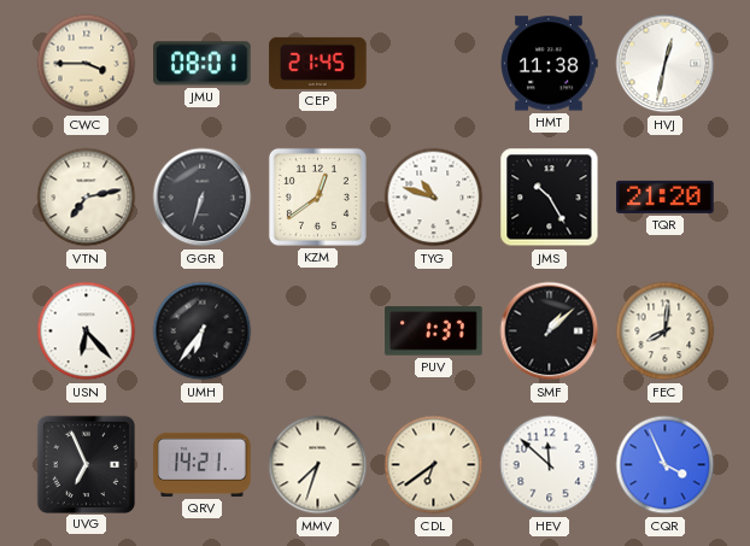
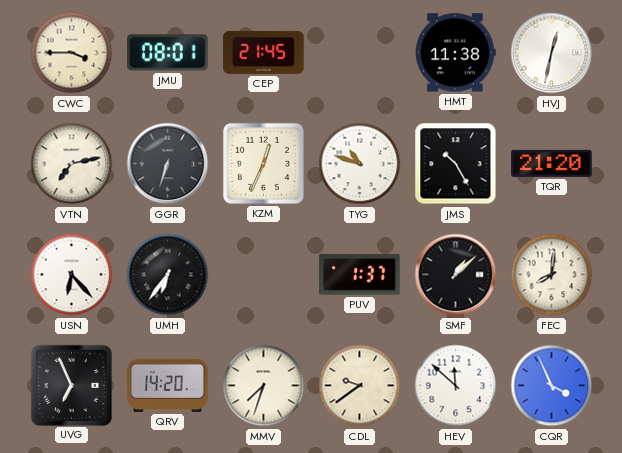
KZM: 12:39 -> 12:34
QRV: 14:21 -> 14:20
CDL: 6:39 -> 9:39
